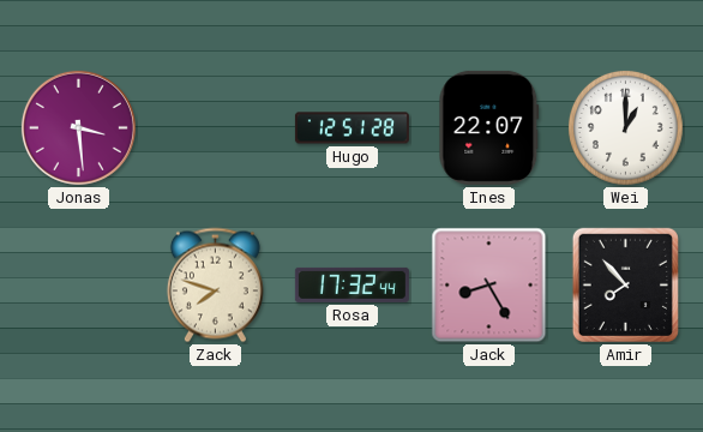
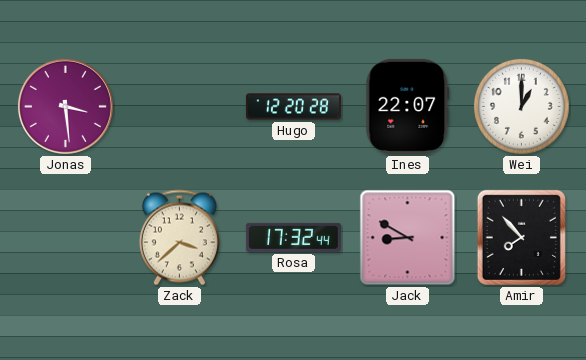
Hugo: 12:51 -> 12:20
Zack: 7:48 -> 3:38
Jack: 8:25 -> 8:50
